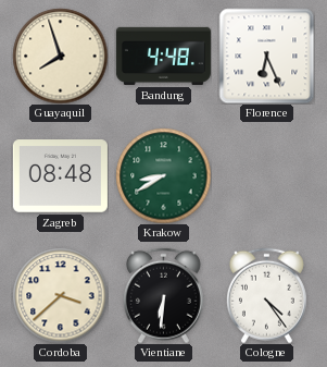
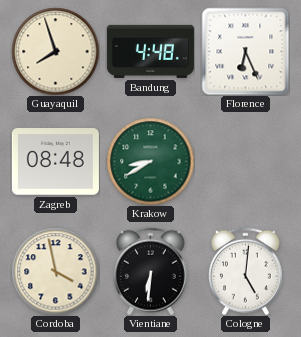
Cordoba: 3:38 -> 3:58
Cologne: 4:24 -> 5:01
